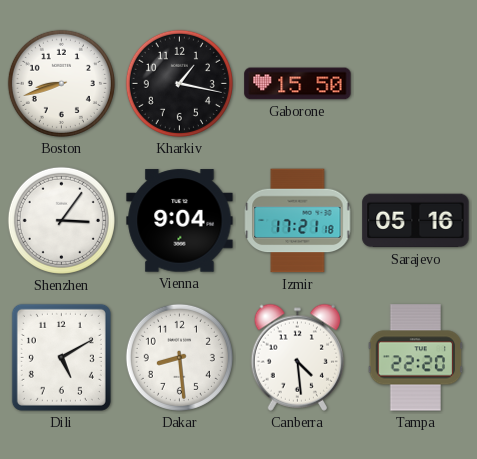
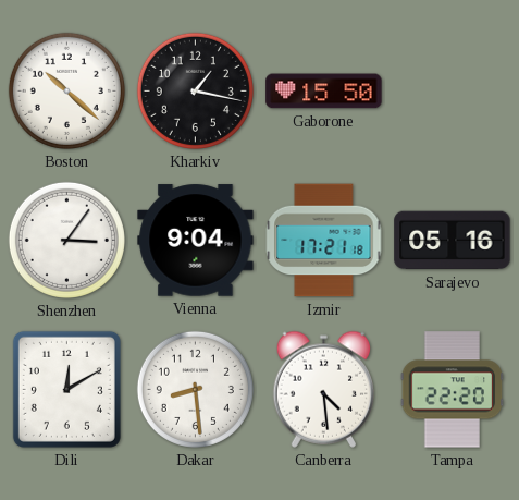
Boston: 8:42 -> 10:22
Dili: 5:10 -> 12:10
